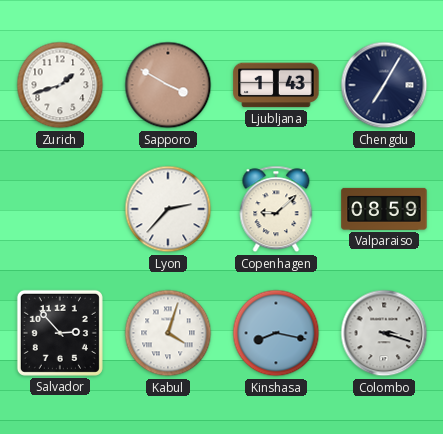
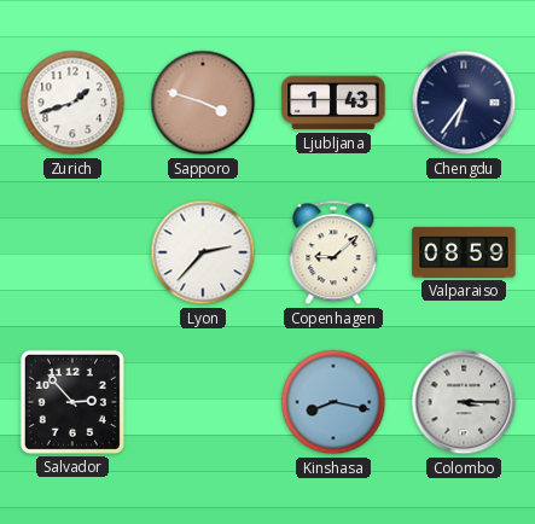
Sapporo: 3:50 -> 3:48
Chengdu: 7:05 -> 6:36
Kabul: 4:03 -> none
Colombo: 3:18 -> 3:15
